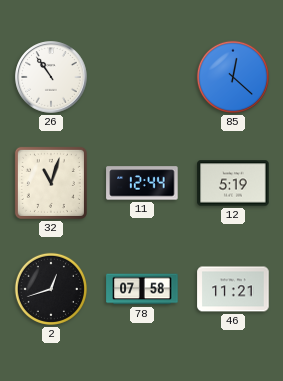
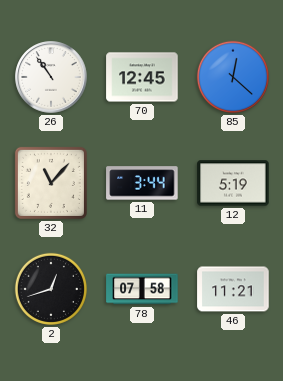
70: none -> 12:45
32: 11:03 -> 11:07
11: 12:44 -> 3:44
